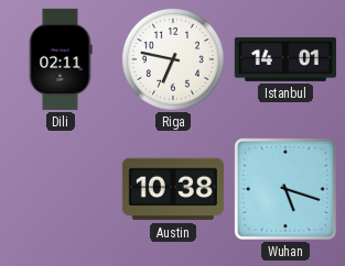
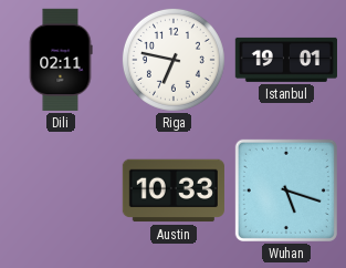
Istanbul: 14:01 -> 19:01
Austin: 10:38 -> 10:33
